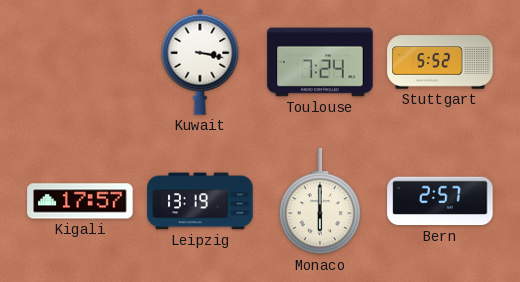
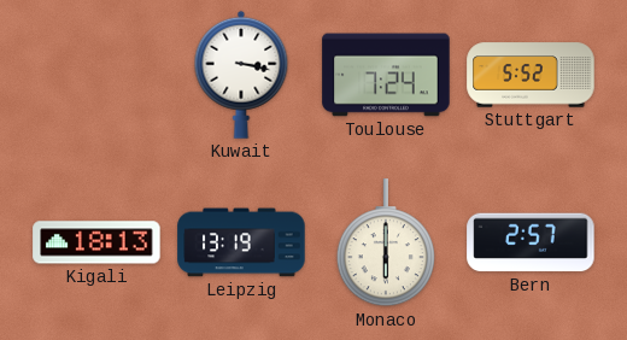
Kigali: 17:57 -> 18:13
